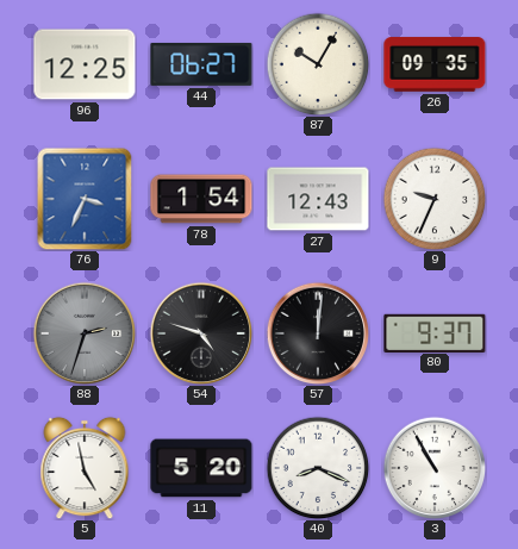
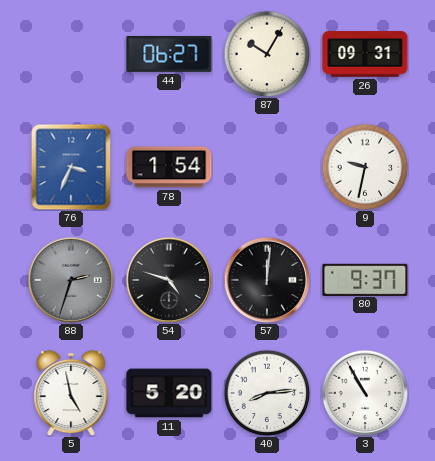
96: 12:25 -> none
26: 09:35 -> 09:31
27: 12:43 -> none
9: 9:34 -> 9:32
40: 8:19 -> 8:14
